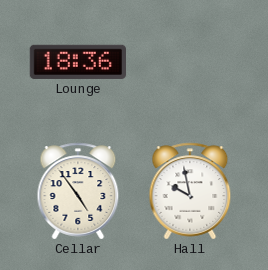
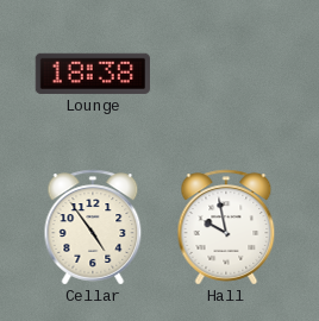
Lounge: 18:36 -> 18:38
